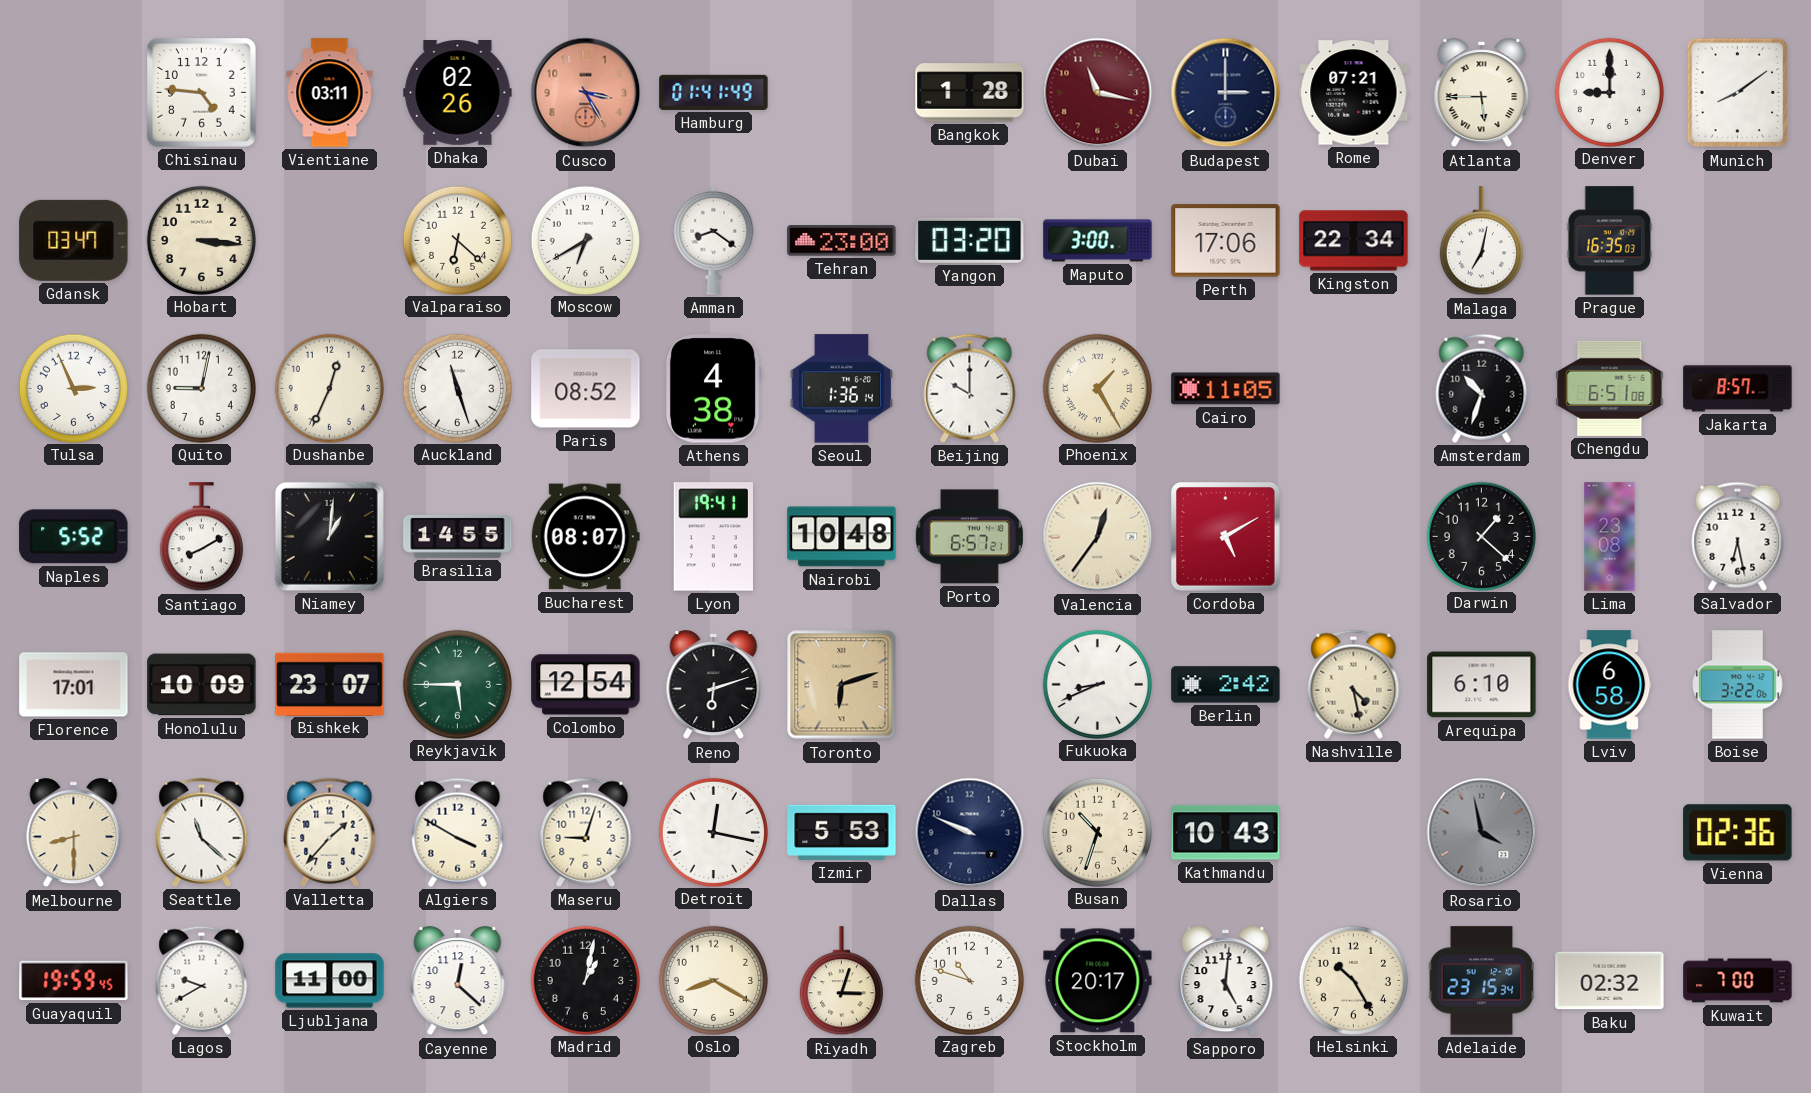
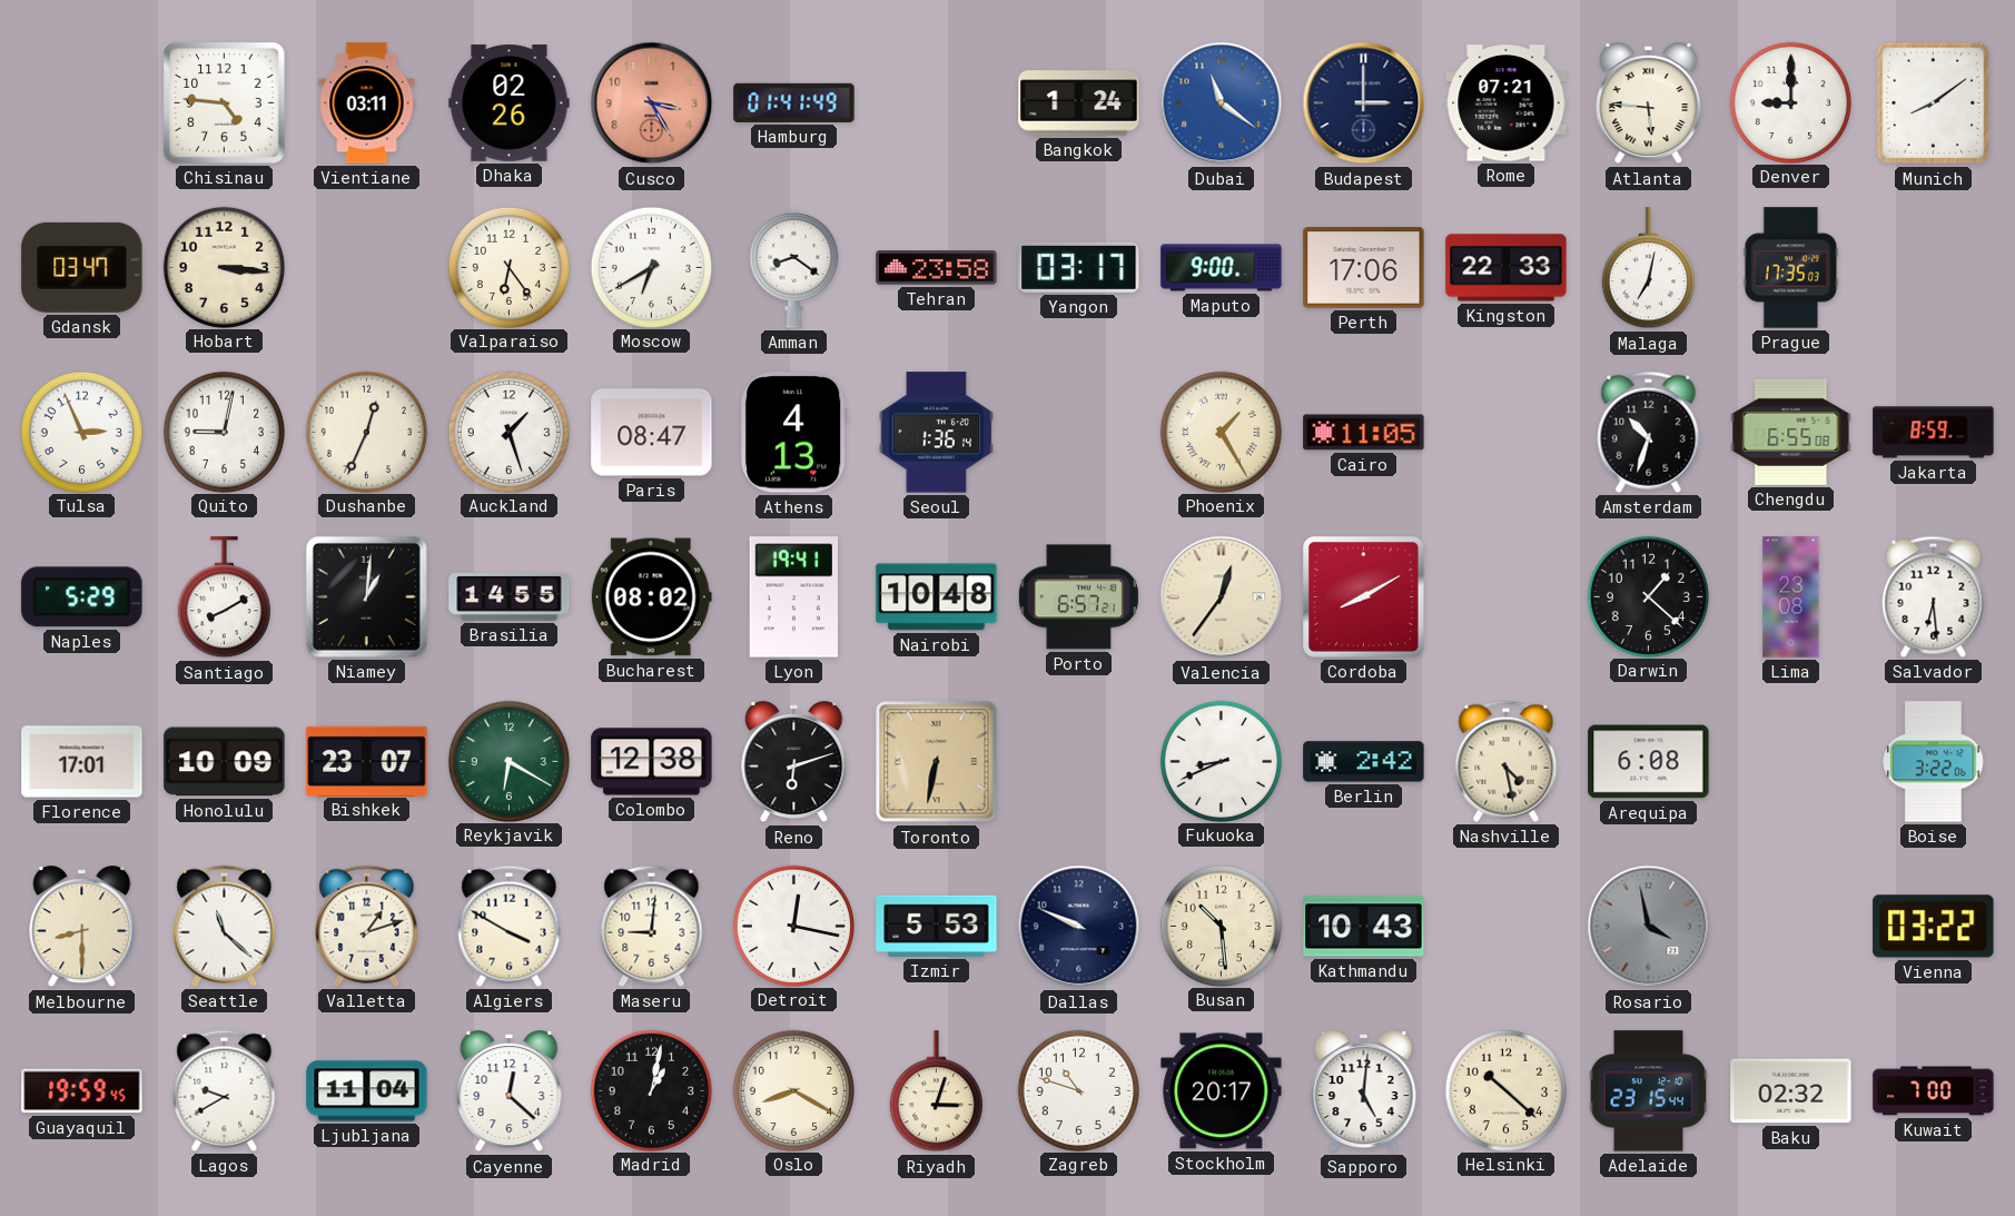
Bangkok: 1:28 -> 1:24
Dubai: 11:17 -> 11:21
Dubai dial: burgundy -> blue
Atlanta: 5:45 -> 5:46
Valparaiso: 6:22 -> 6:24
Tehran: 23:00 -> 23:58
Yangon: 03:20 -> 03:17
Maputo: 3:00 -> 9:00
Kingston: 22:34 -> 22:33
Prague: 16:35 -> 17:35
Auckland: 11:27 -> 1:27
Paris: 08:52 -> 08:47
Athens: 4:38 -> 4:13
Beijing: 10:00 -> none
Chengdu: 6:51 -> 6:55
Jakarta: 8:57 -> 8:59
Naples: 5:52 -> 5:29
Bucharest: 08:07 -> 08:02
Cordoba: 5:10 -> 8:10
Salvador: 6:28 -> 6:29
Reykjavik: 5:45 -> 6:20
Colombo: 12:54 -> 12:38
Toronto: 6:12 -> 6:32
Arequipa: 6:10 -> 6:08
Lviv: 6:58 -> none
Valletta: 1:37 -> 1:12
Maseru: 9:03 -> 9:01
Busan: 10:33 -> 10:29
Vienna: 02:36 -> 03:22
Ljubljana: 11:00 -> 11:04
Helsinki: 10:25 -> 10:22
Adelaide: 23:15:34 -> 23:15:44
